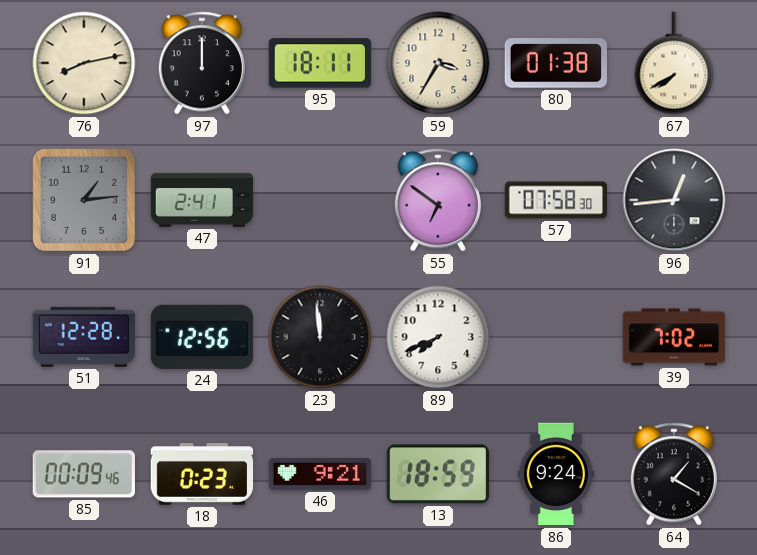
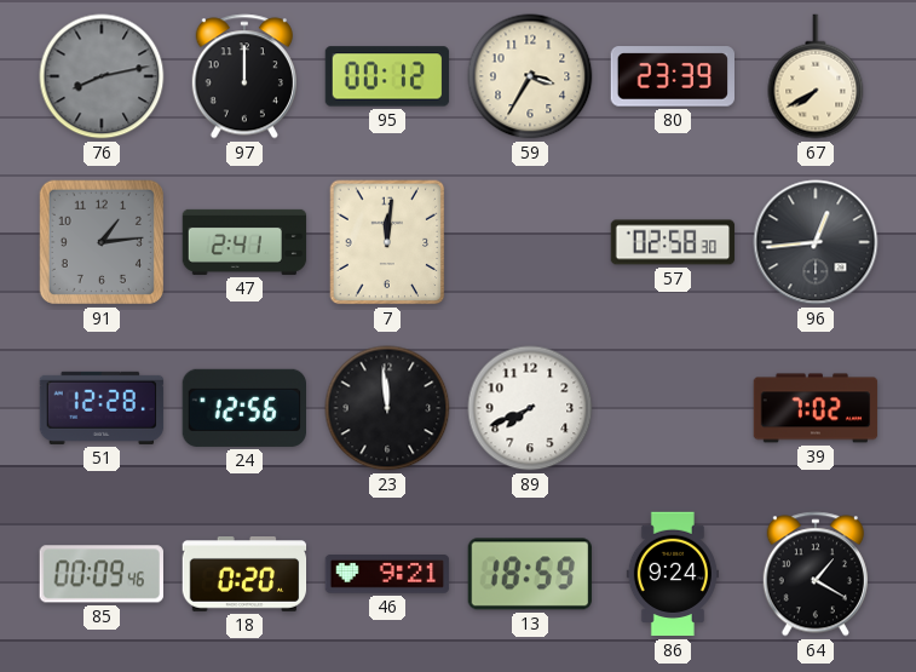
76 dial: cream -> grey
95: 18:11 -> 00:12
80: 01:38 -> 23:39
7: none -> 12:01
55: 6:51 -> none
57: 07:58 -> 02:58
18: 0:23 -> 0:20
